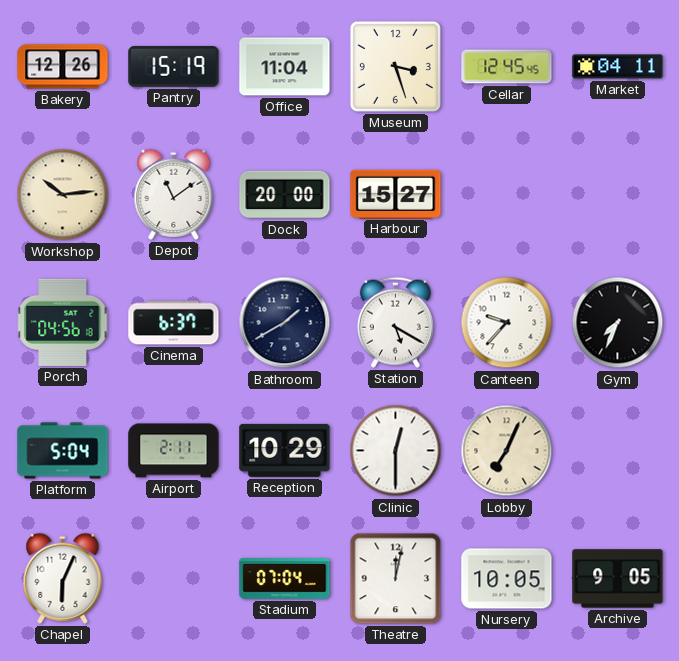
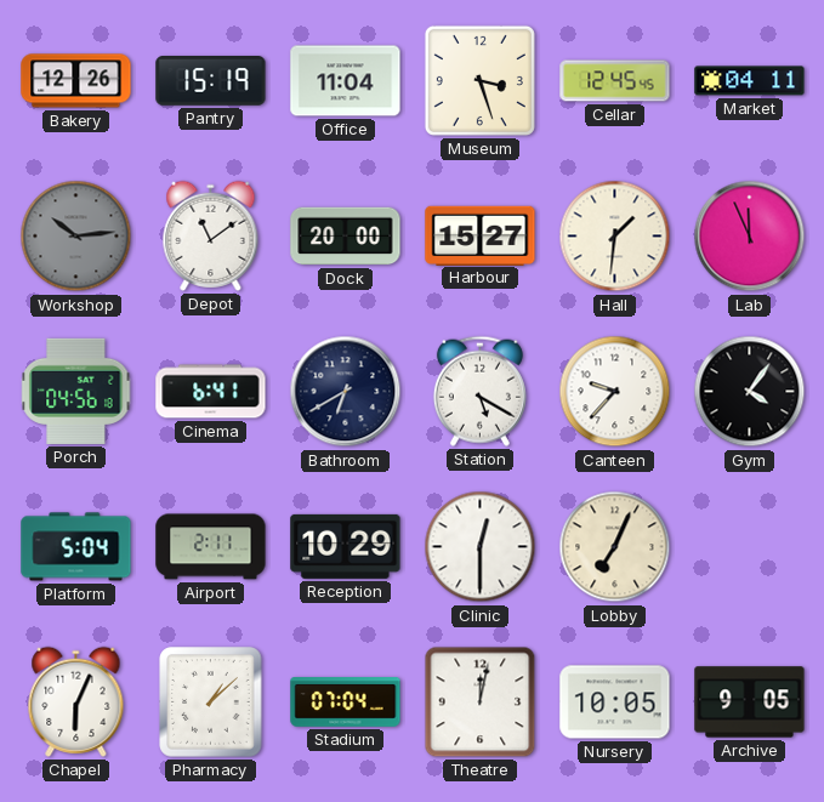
Workshop dial: cream -> grey
Hall: none -> 1:31
Lab: none -> 11:56
Cinema: 6:37 -> 6:41
Bathroom: 1:40 -> 6:40
Gym: 7:34 -> 4:06
Pharmacy: none -> 1:08
